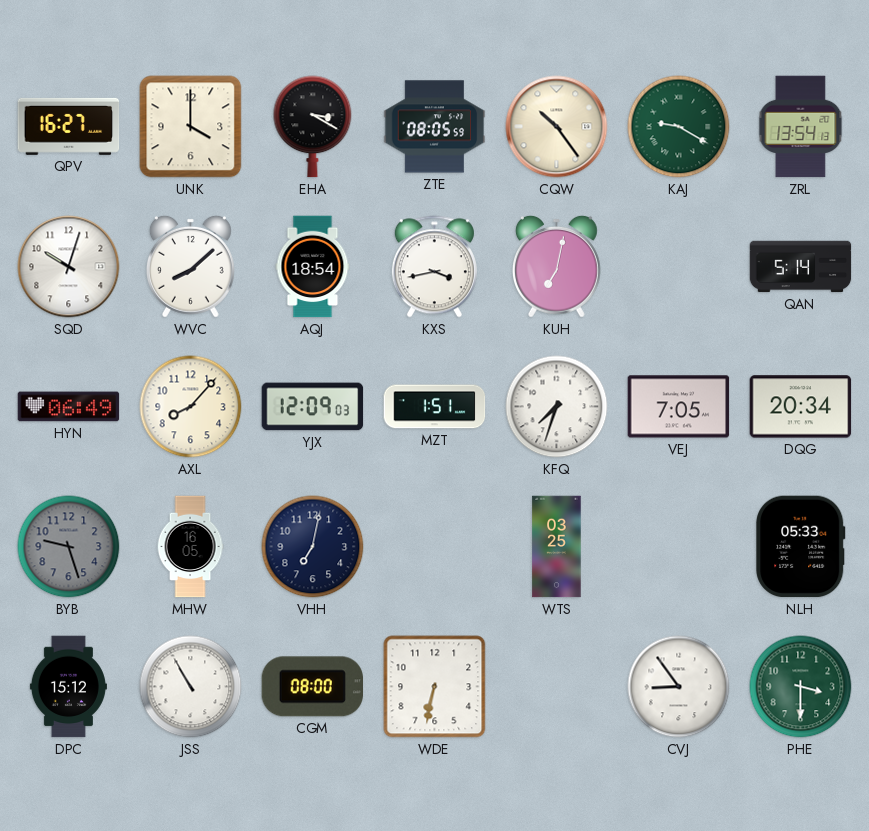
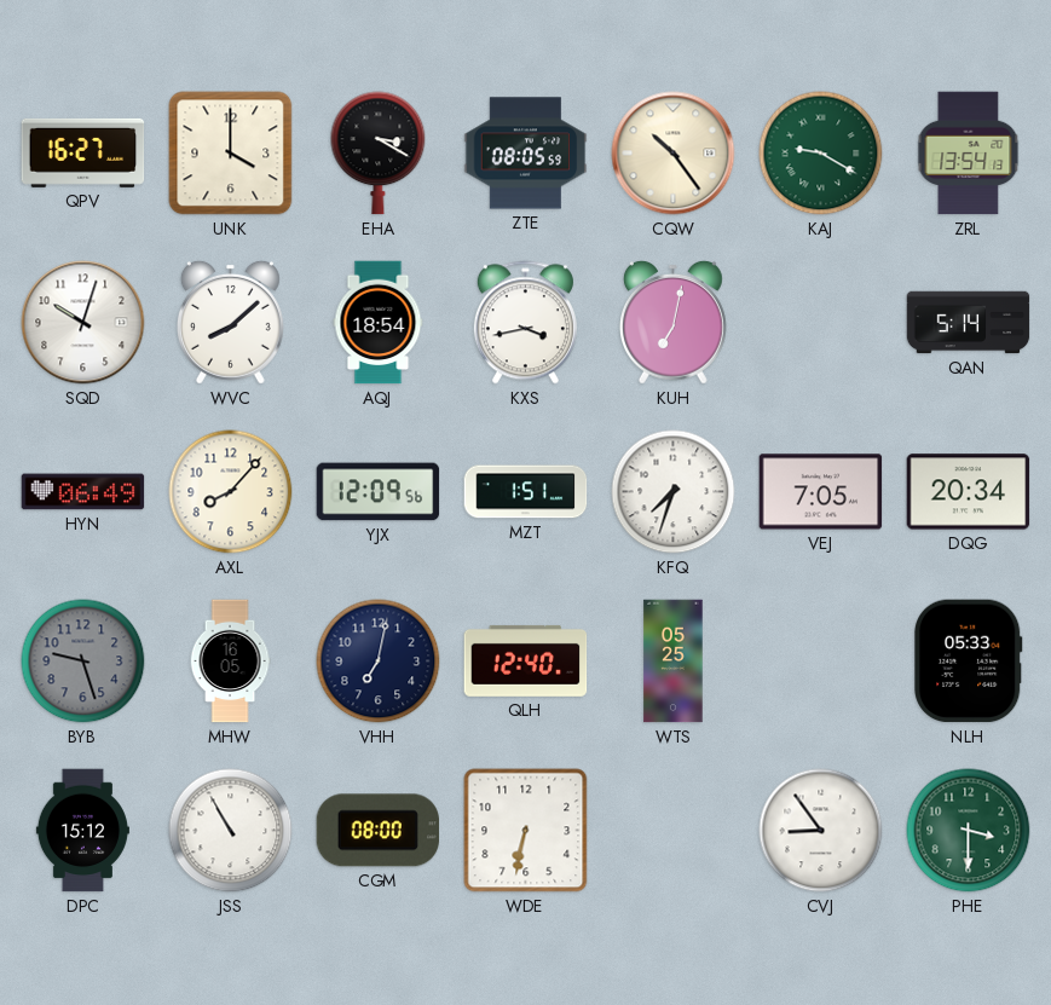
YJX: 12:09:03 -> 12:09:56
QLH: none -> 12:40
WTS: 03:25 -> 05:25
